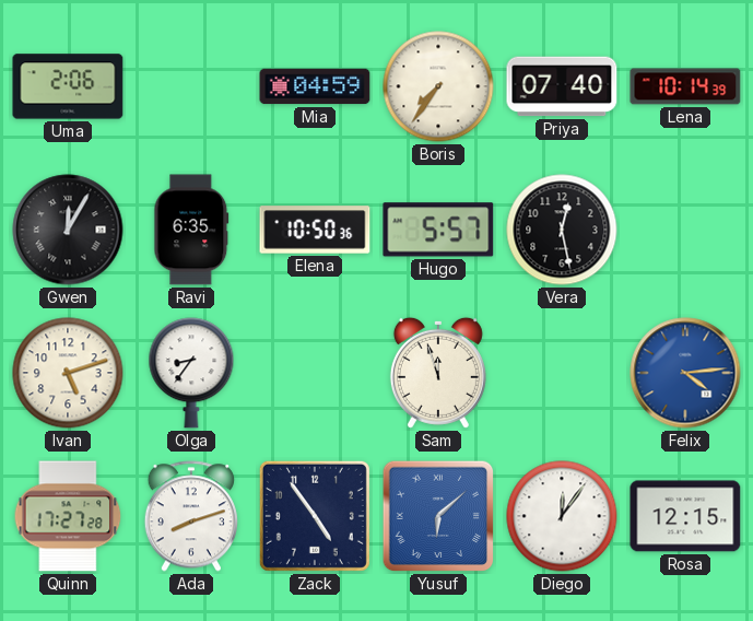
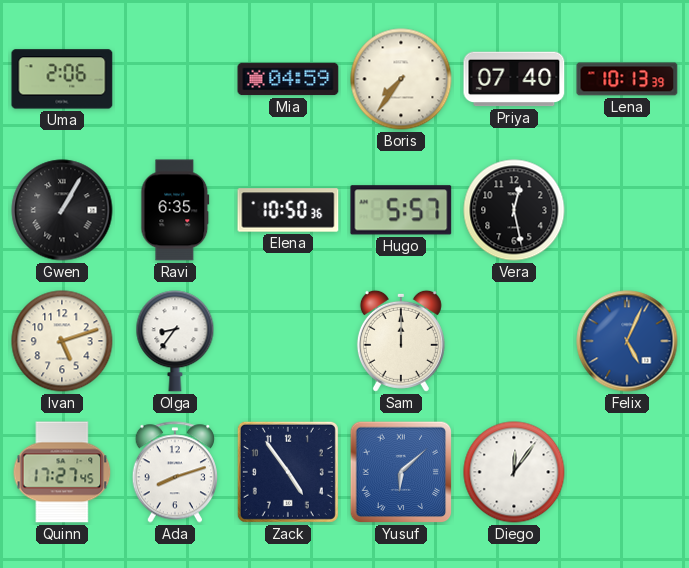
Lena: 10:14 -> 10:13
Gwen: 12:05 -> 1:05
Sam: 11:57 -> 12:00
Felix: 4:14 -> 5:04
Quinn: 17:27:28 -> 17:27:45
Rosa: 12:15 -> none
